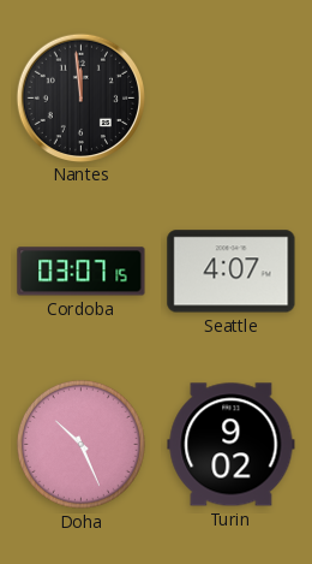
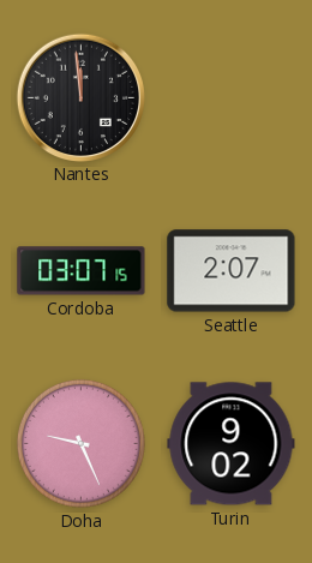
Seattle: 4:07 -> 2:07
Doha: 10:26 -> 9:26
